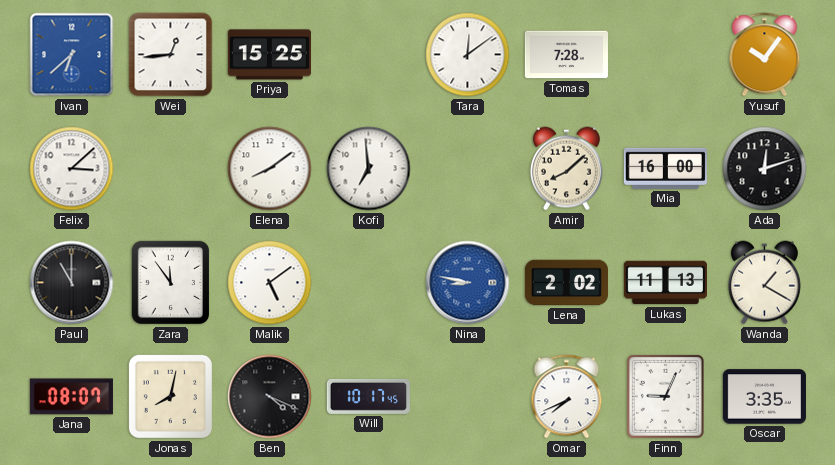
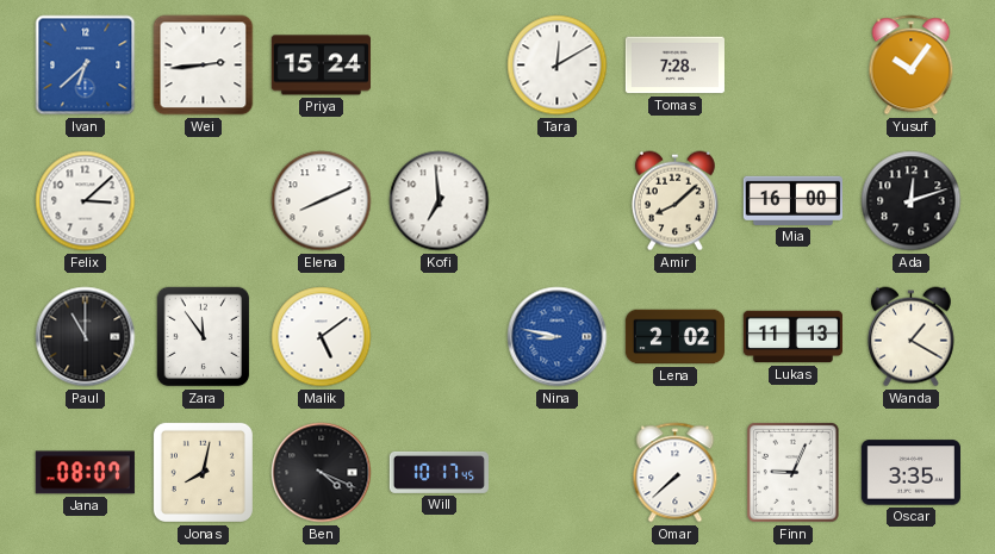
Wei: 12:44 -> 2:44
Priya: 15:25 -> 15:24
Tara: 12:09 -> 12:10
Elena: 8:09 -> 8:11
Omar: 7:41 -> 7:38
